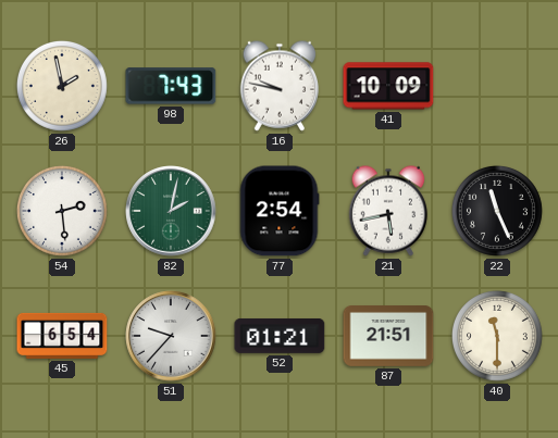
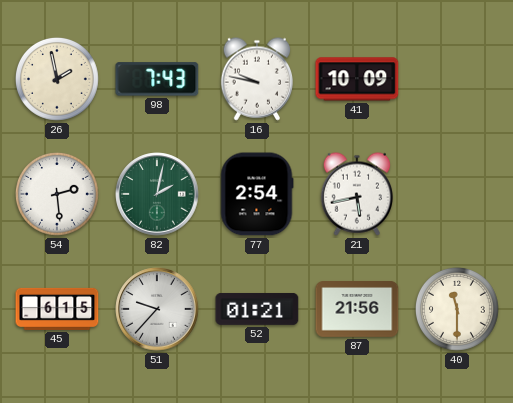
22: 11:26 -> none
45: 6:54 -> 6:15
87: 21:51 -> 21:56
